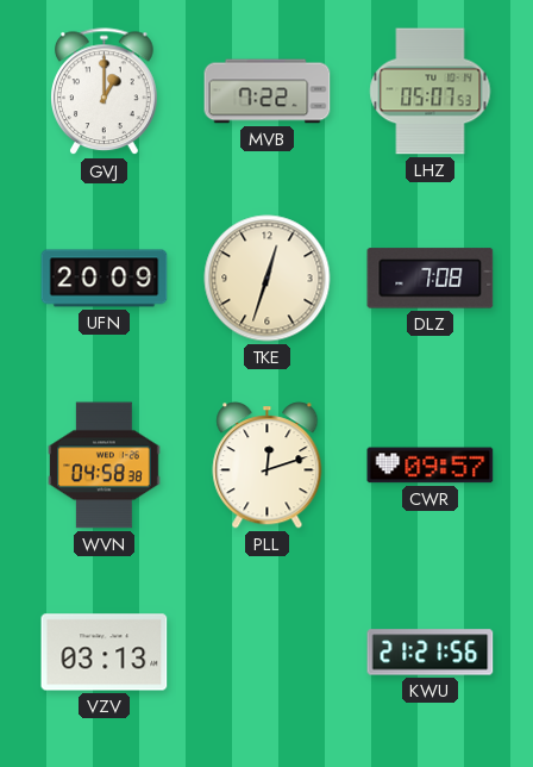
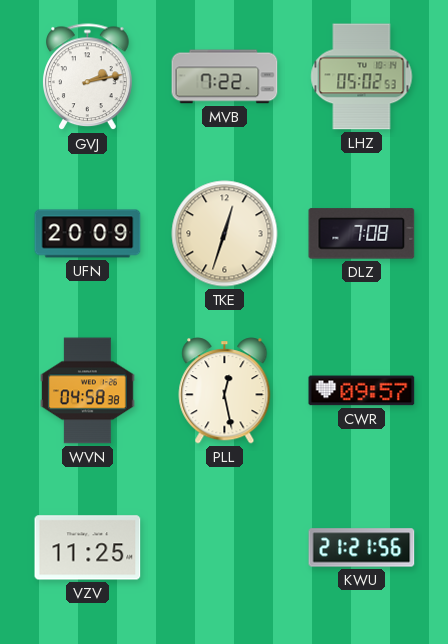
GVJ: 1:00 -> 2:13
LHZ: 05:07 -> 05:02
PLL: 12:12 -> 12:28
VZV: 03:13 -> 11:25
